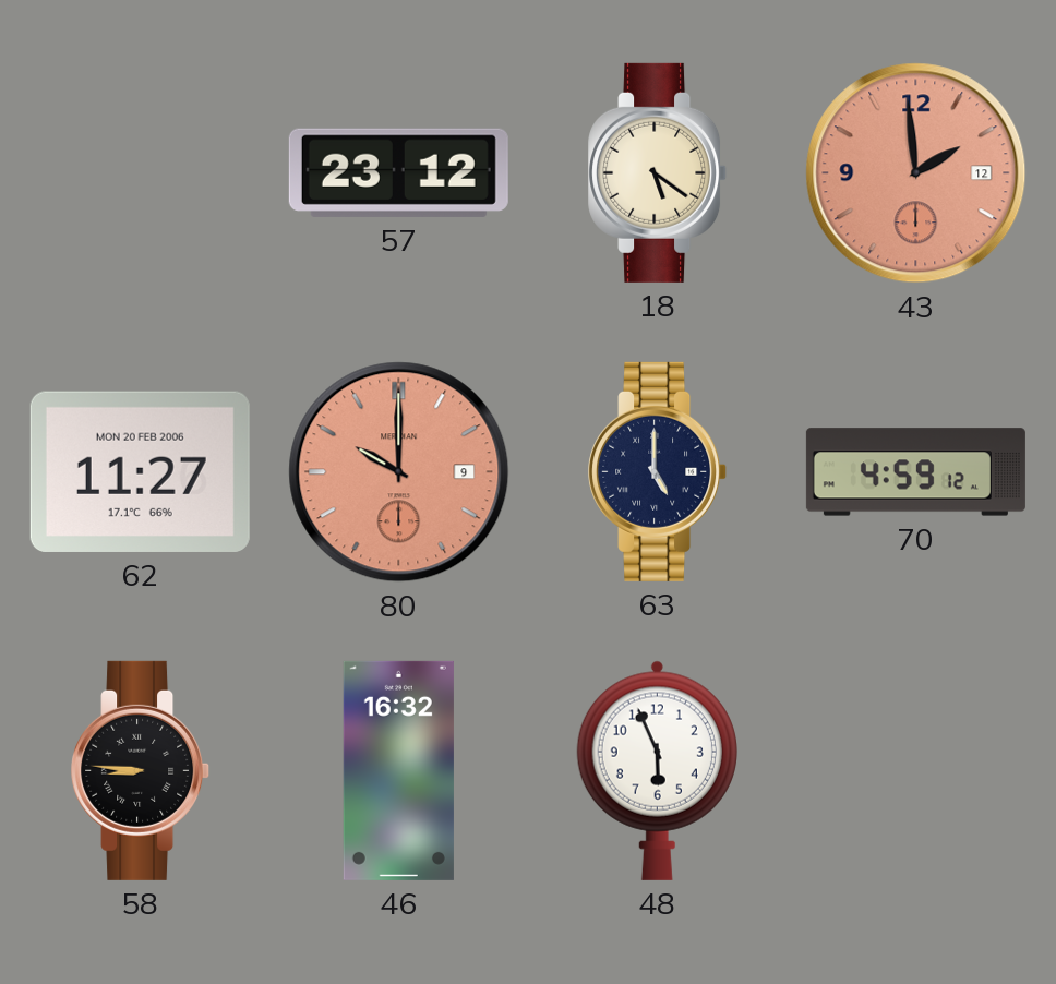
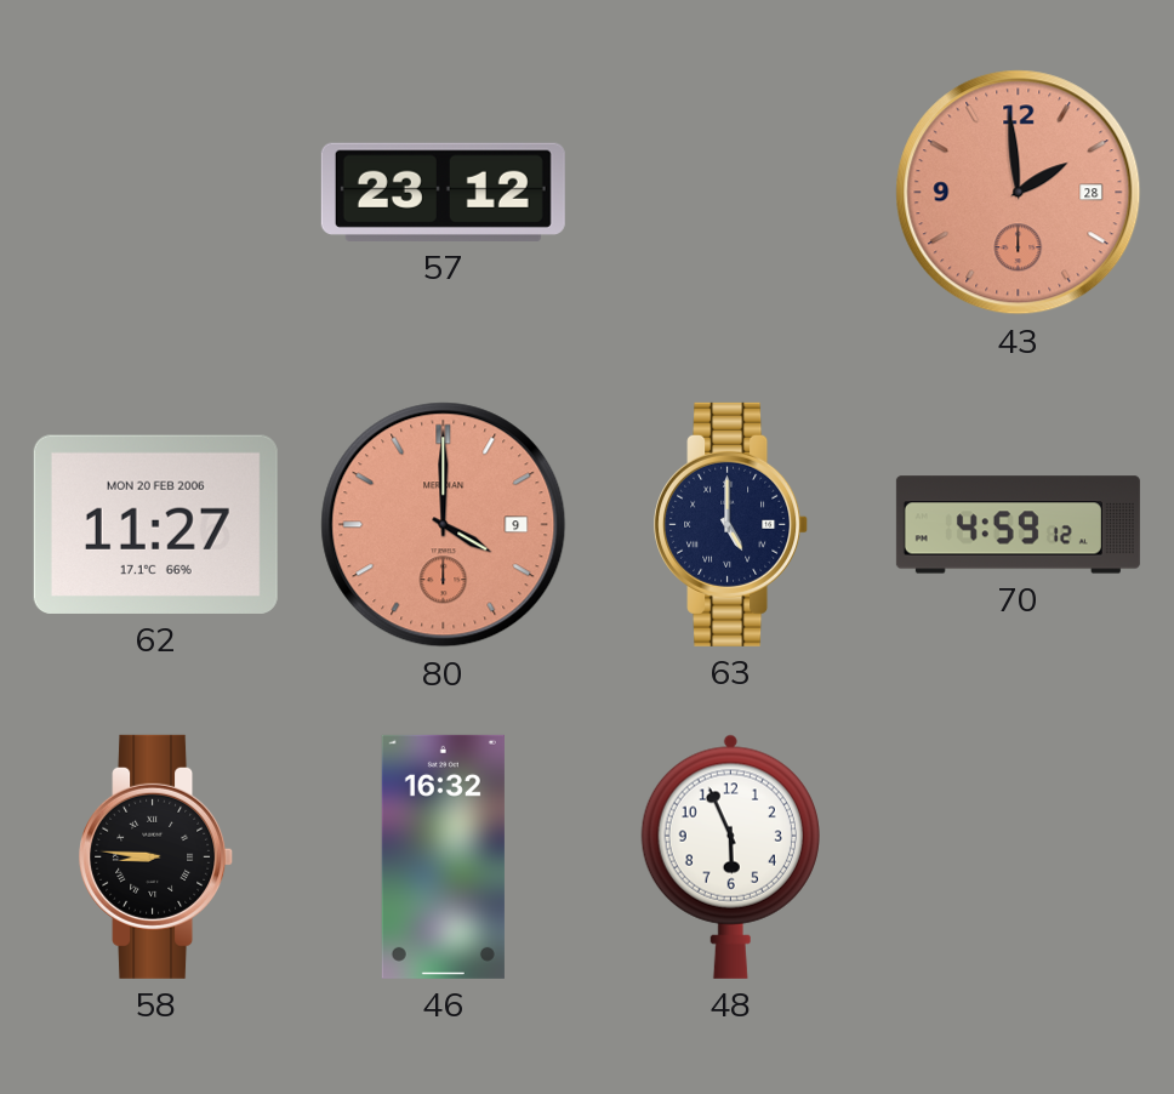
18: 5:21 -> none
43 date: 12 -> 28
80: 10:00 -> 4:00
